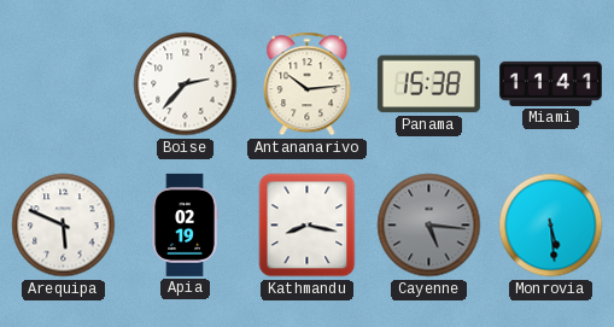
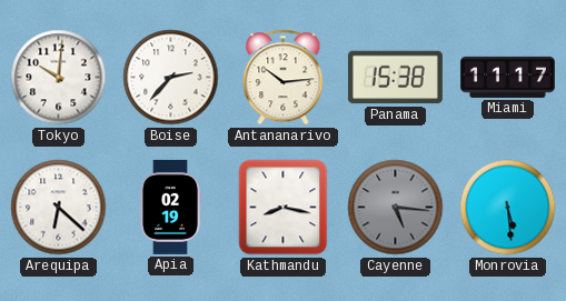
Tokyo: none -> 10:01
Miami: 11:41 -> 11:17
Arequipa: 5:49 -> 6:22
